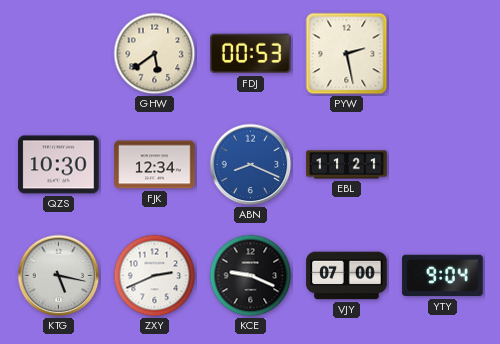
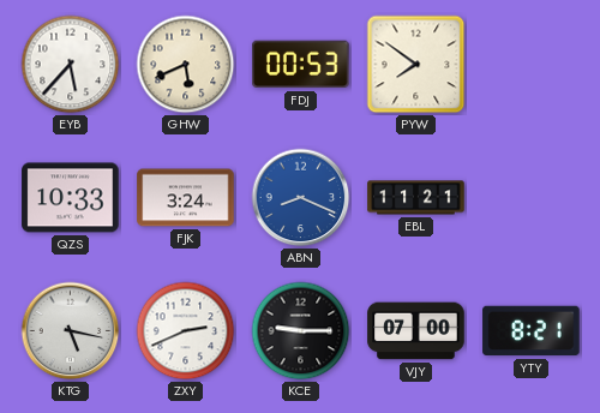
EYB: none -> 5:37
GHW: 5:39 -> 5:41
PYW: 2:28 -> 7:51
QZS: 10:30 -> 10:33
FJK: 12:34 -> 3:24
KCE: 9:19 -> 9:15
YTY: 9:04 -> 8:21
